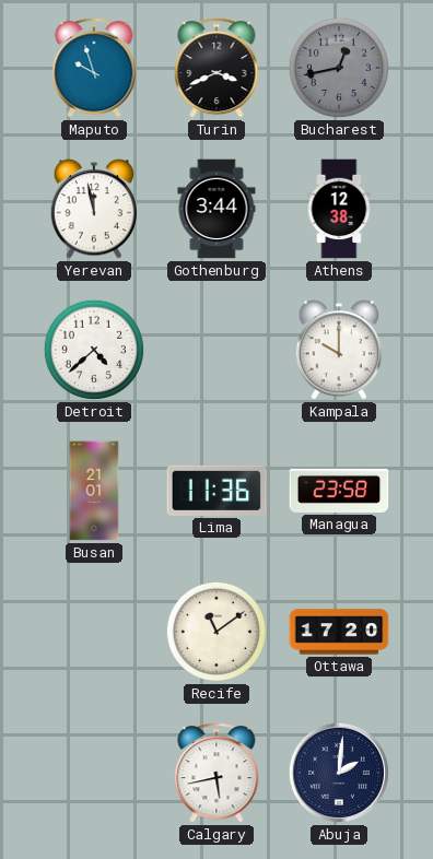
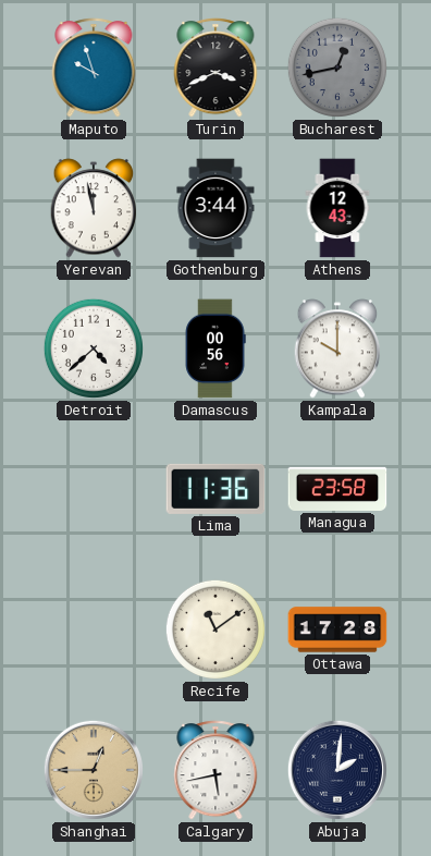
Athens: 12:38 -> 12:43
Damascus: none -> 00:56
Busan: 21:01 -> none
Ottawa: 17:20 -> 17:28
Shanghai: none -> 12:45
